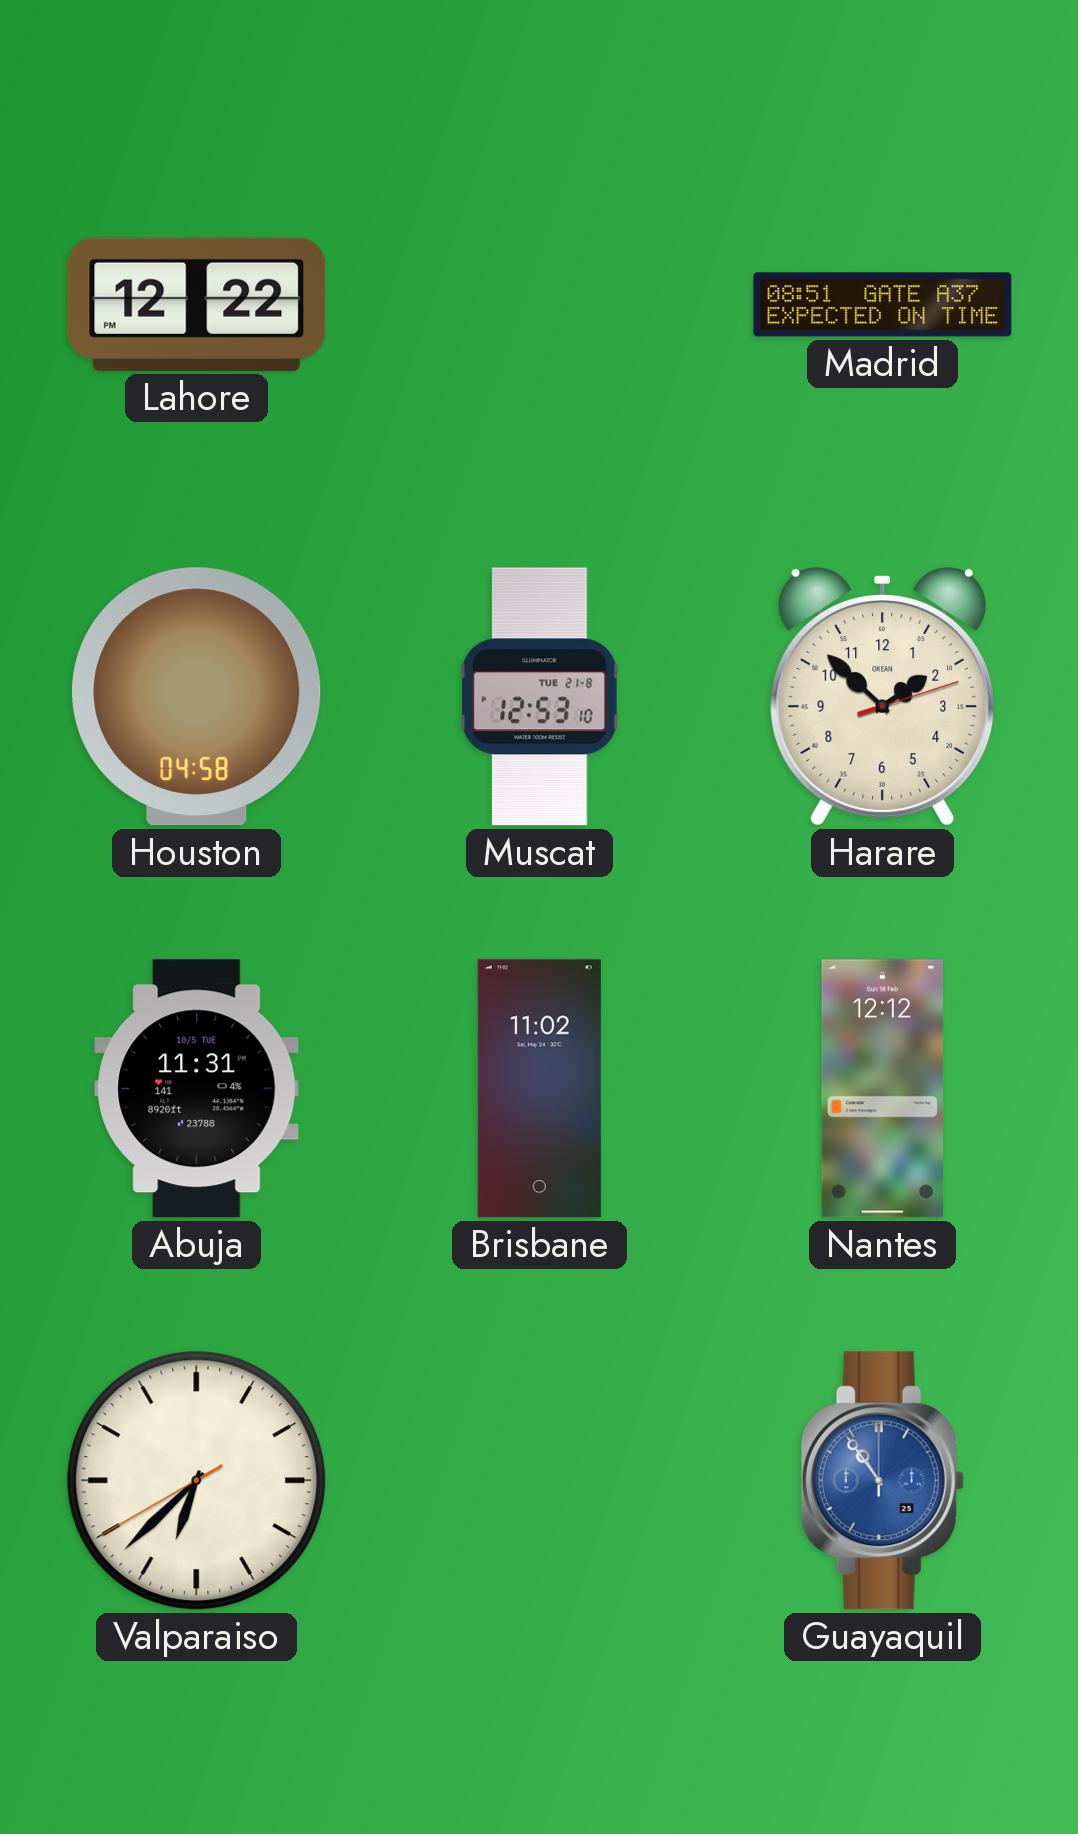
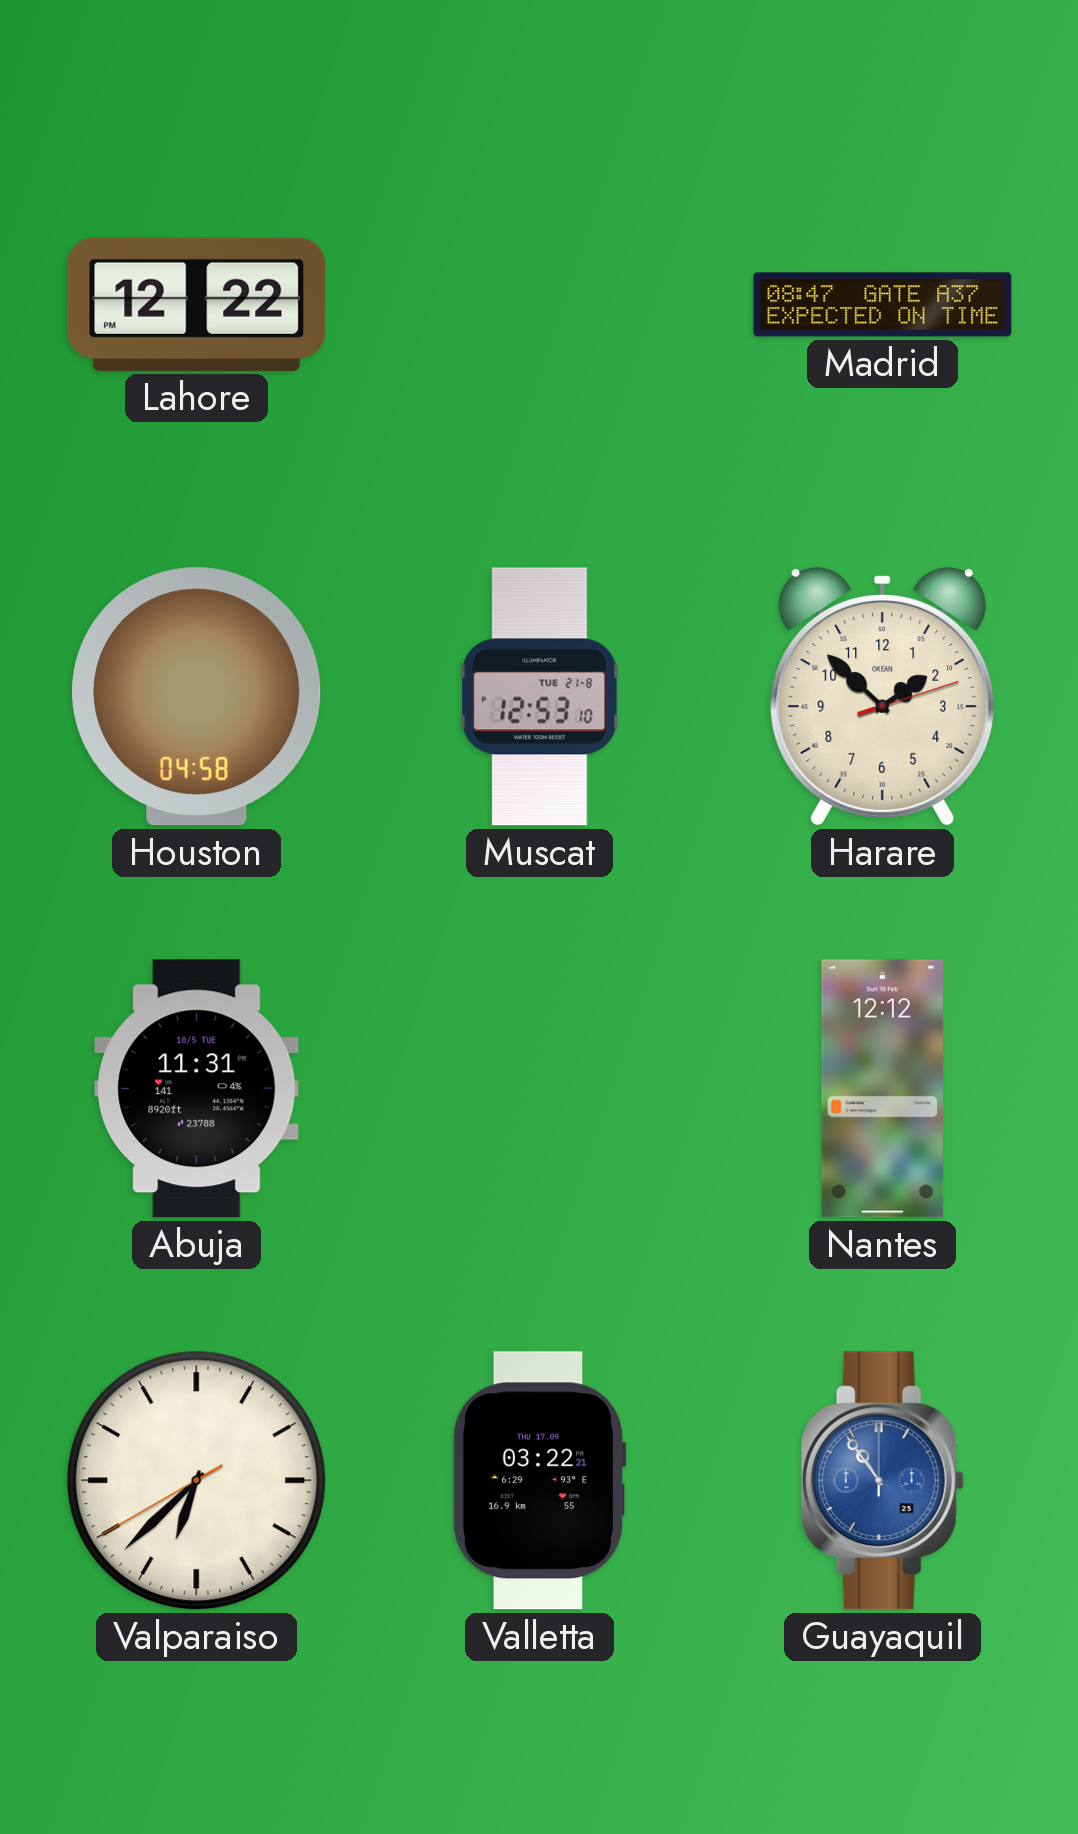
Madrid: 08:51 -> 08:47
Brisbane: 11:02 -> none
Valletta: none -> 03:22
